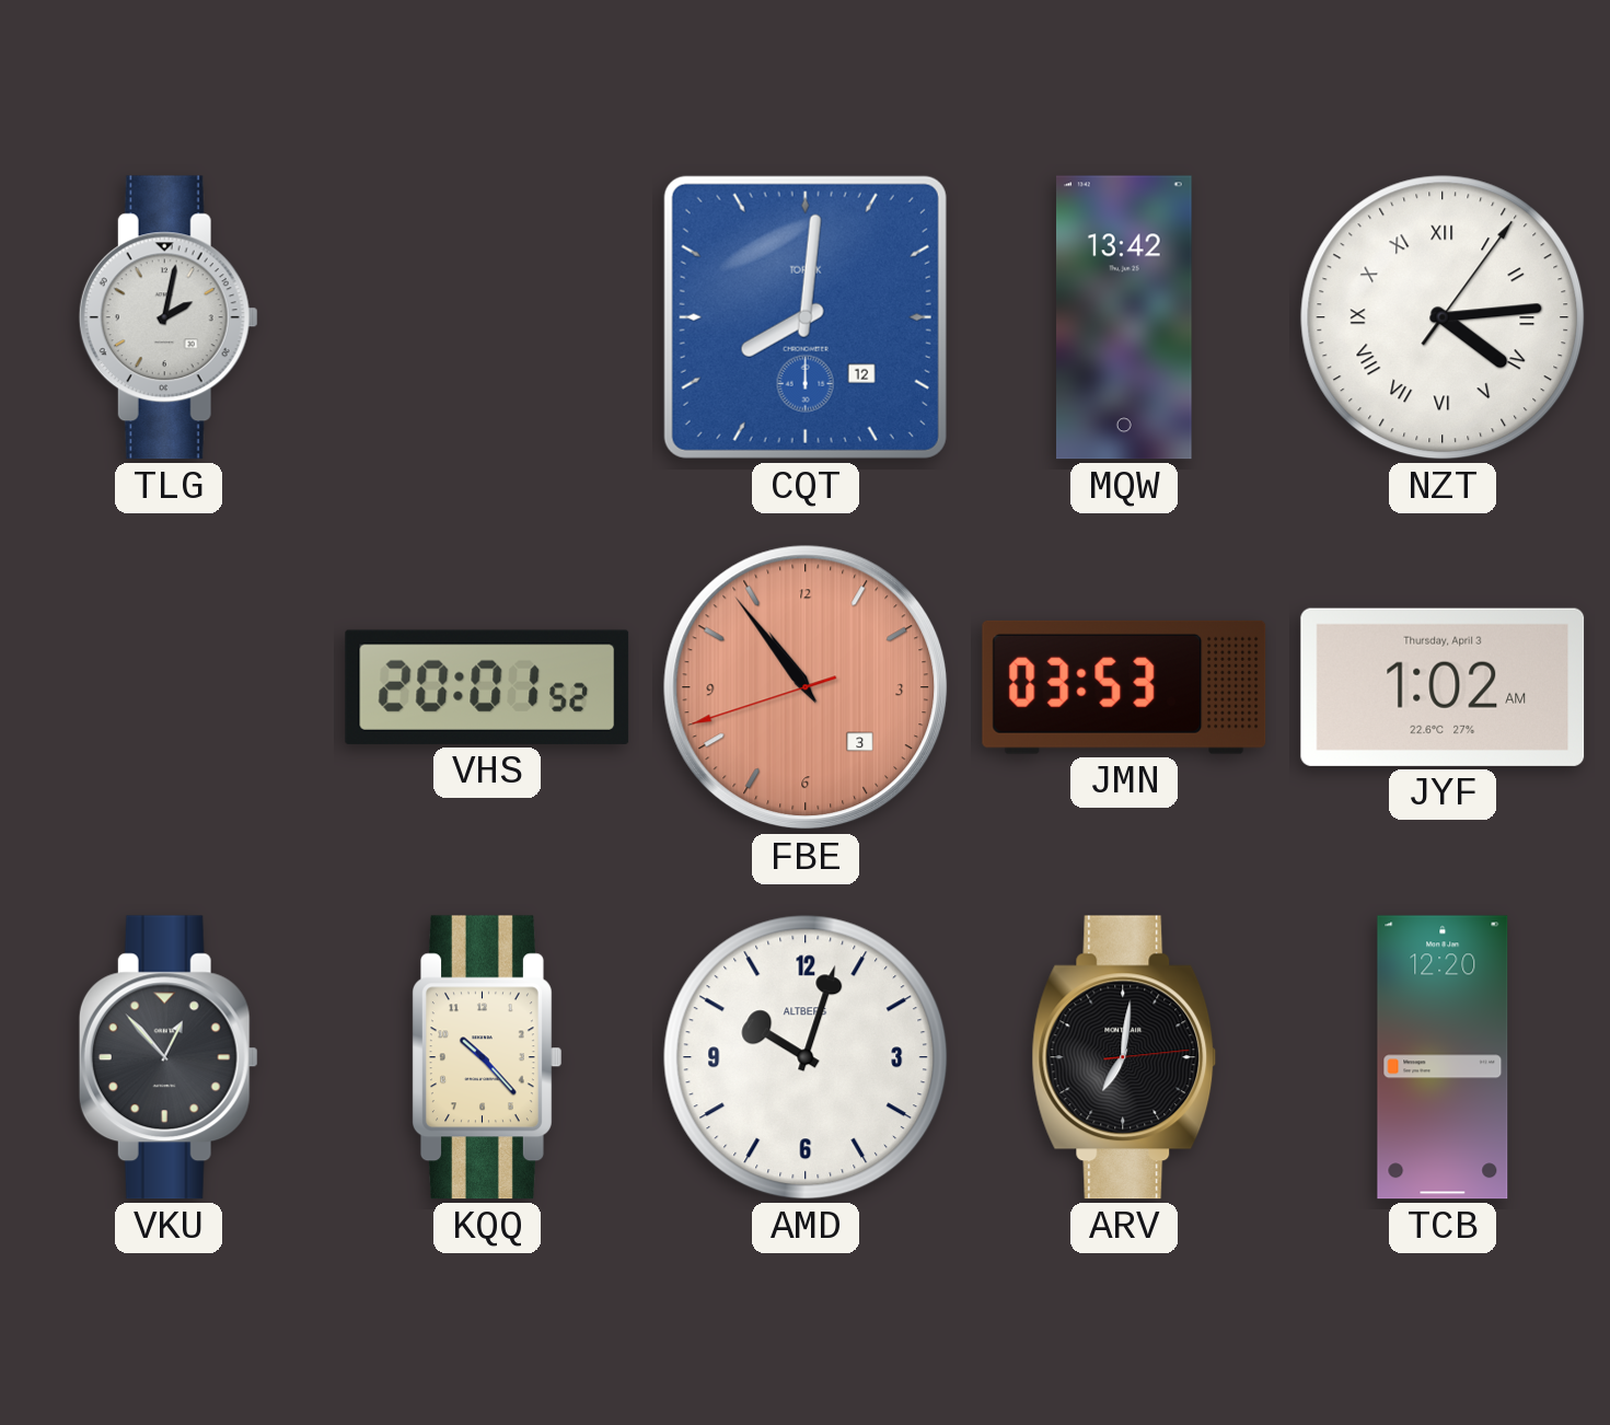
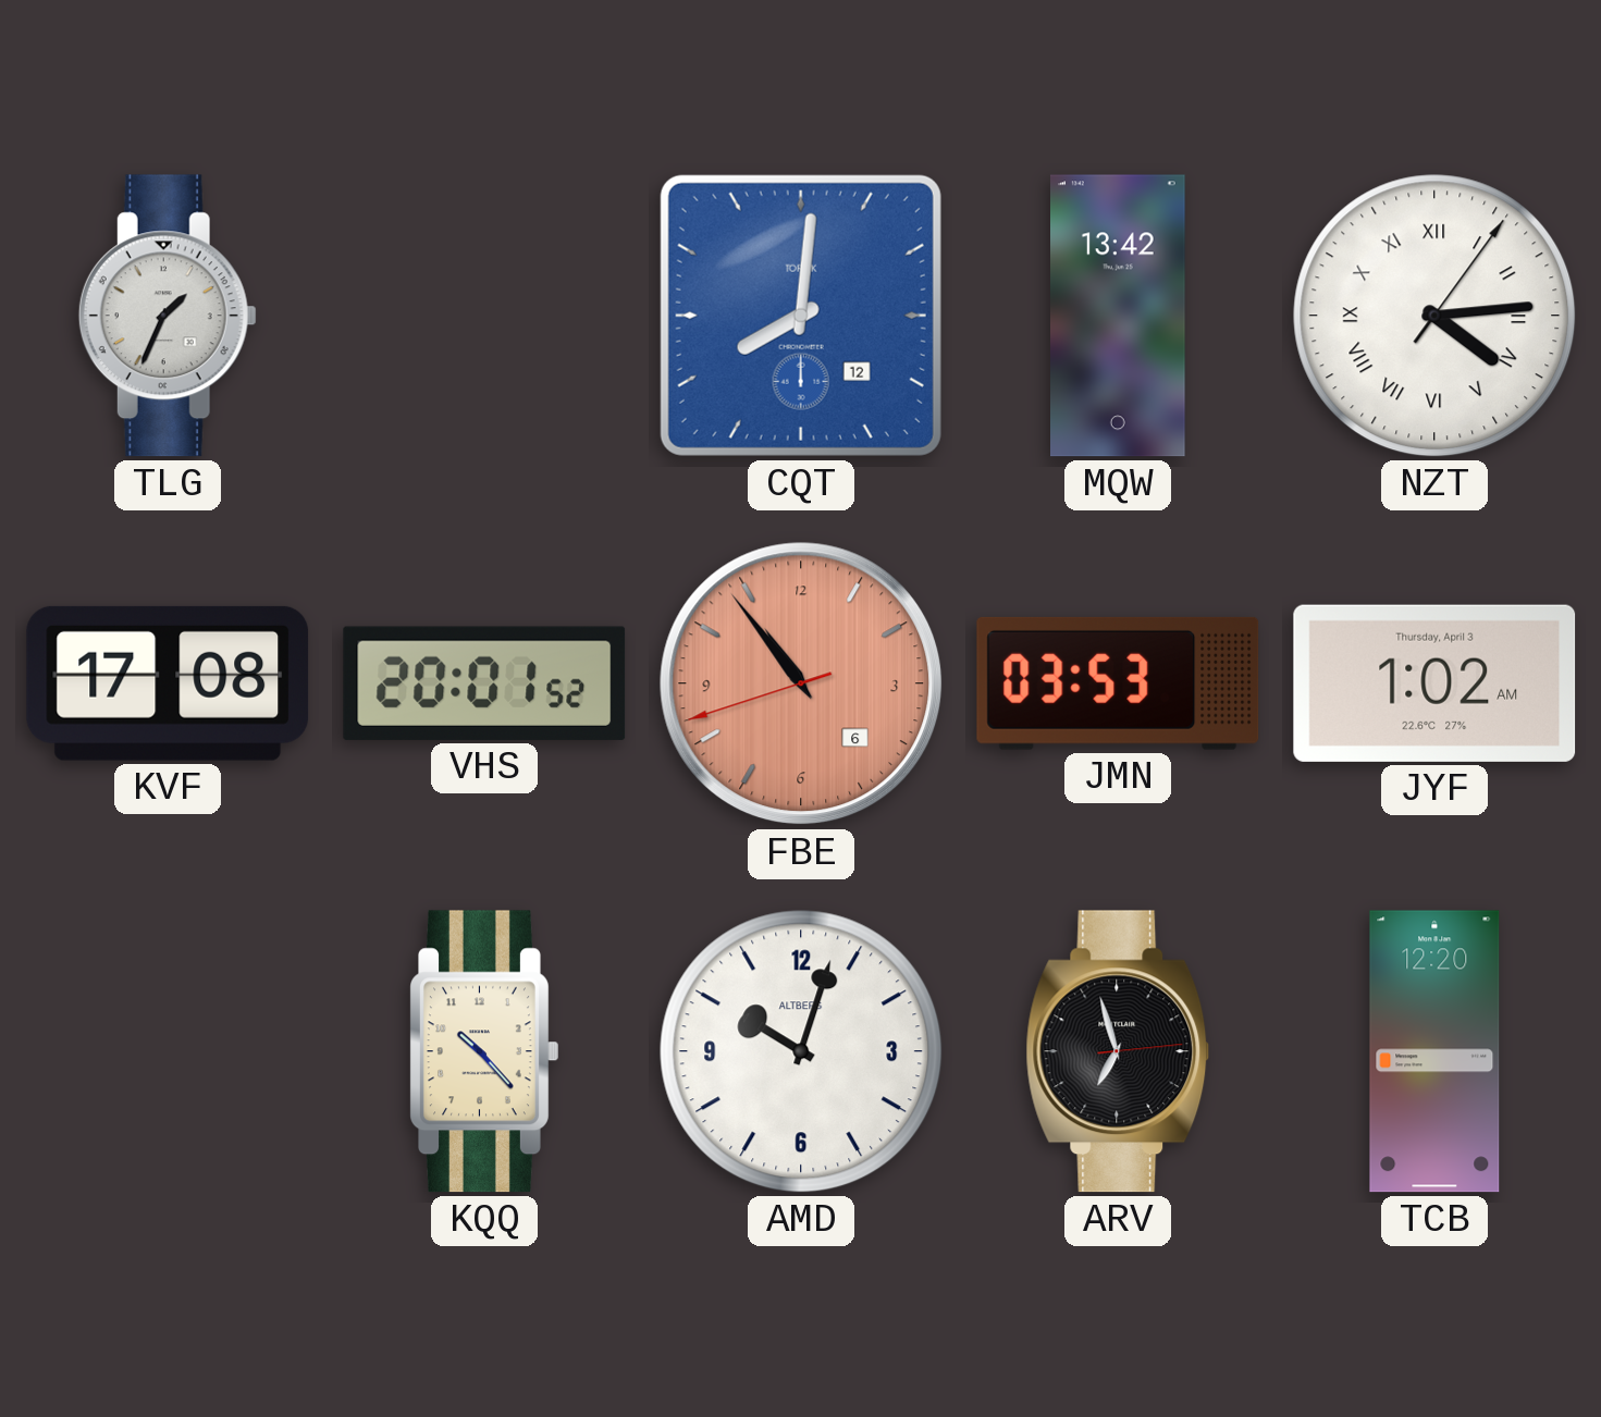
TLG: 2:02 -> 1:34
KVF: none -> 17:08
FBE date: 3 -> 6
VKU: 12:53 -> none
ARV: 7:01 -> 6:57
